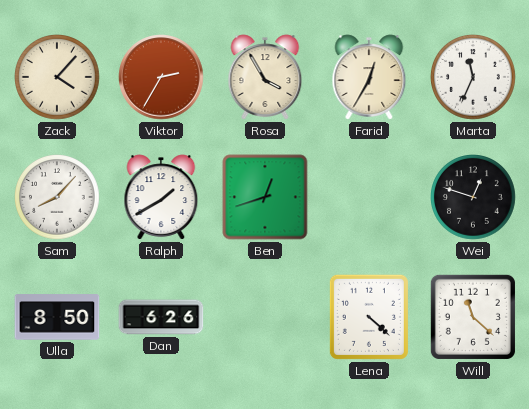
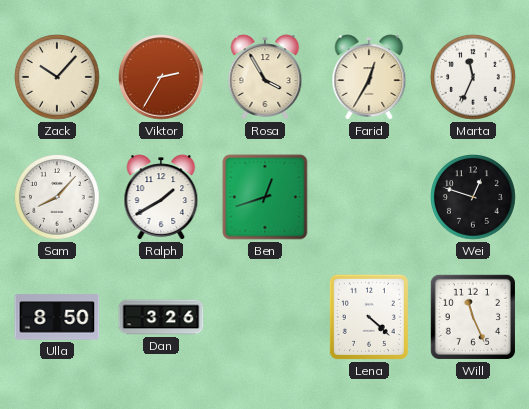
Zack: 4:07 -> 10:07
Dan: 6:26 -> 3:26
Will: 11:22 -> 11:26
